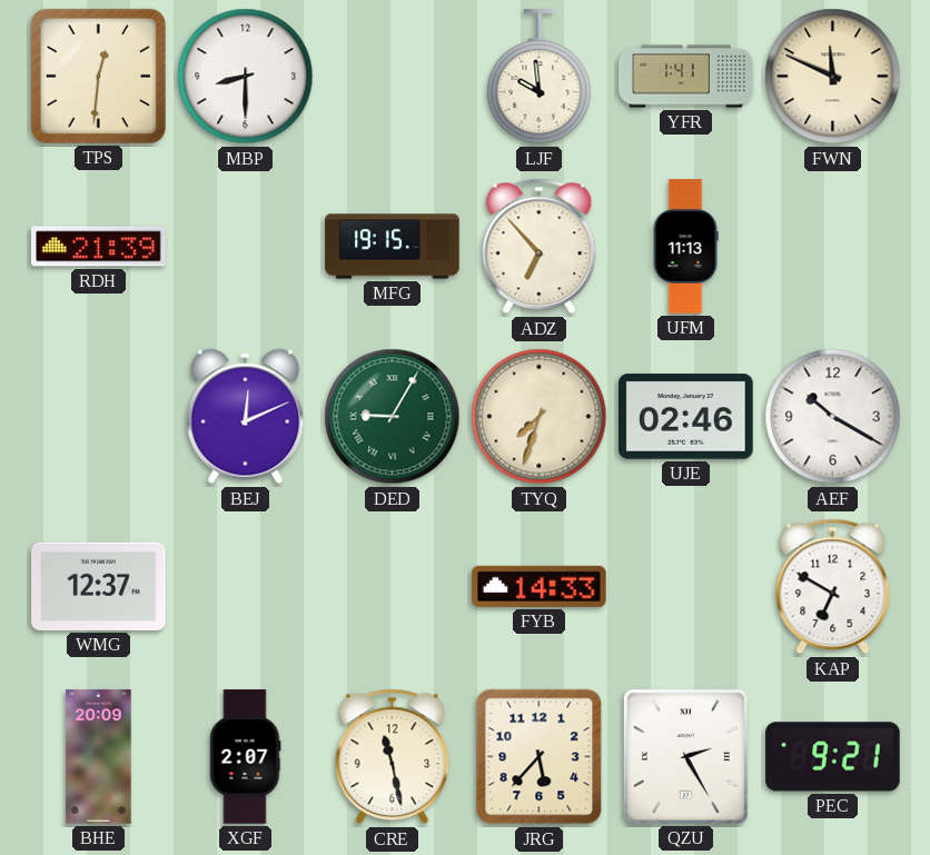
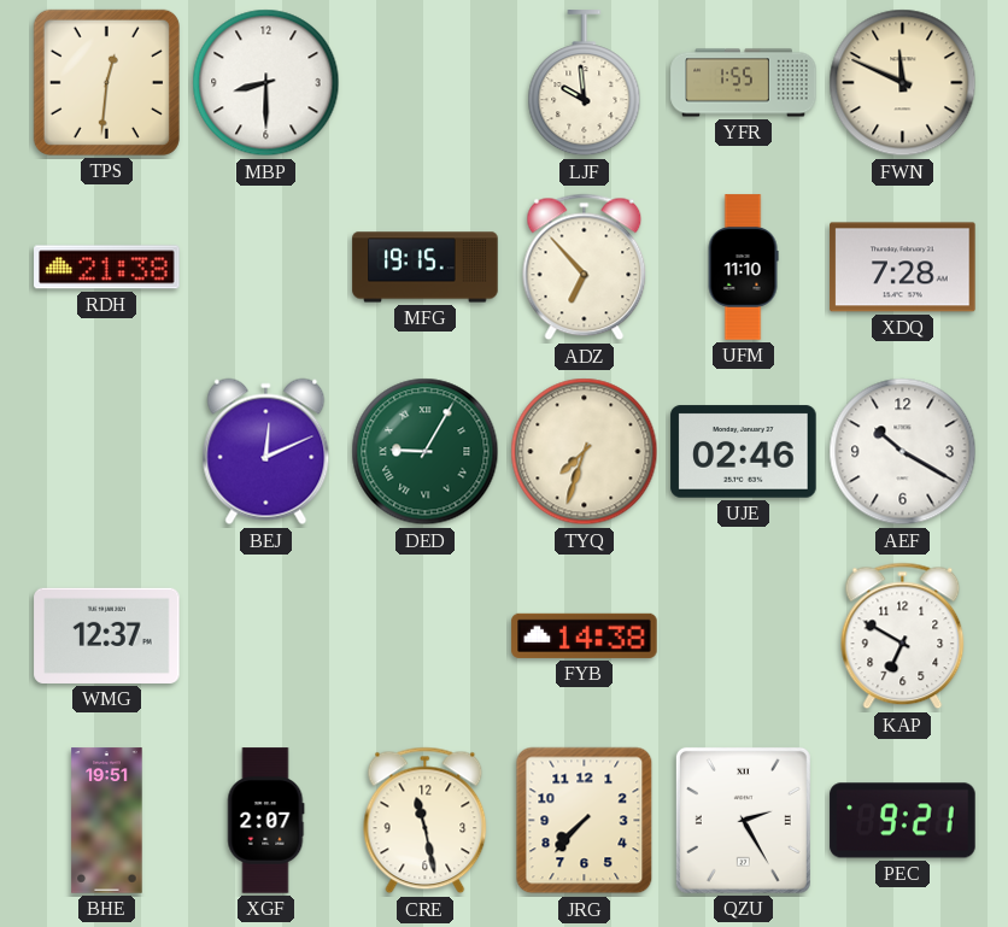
YFR: 1:41 -> 1:55
RDH: 21:39 -> 21:38
UFM: 11:13 -> 11:10
XDQ: none -> 7:28
FYB: 14:33 -> 14:38
BHE: 20:09 -> 19:51
JRG: 5:37 -> 7:37
